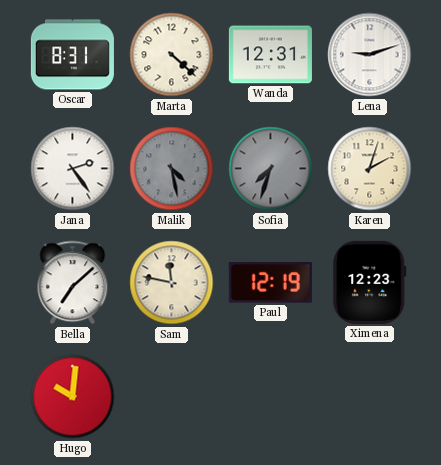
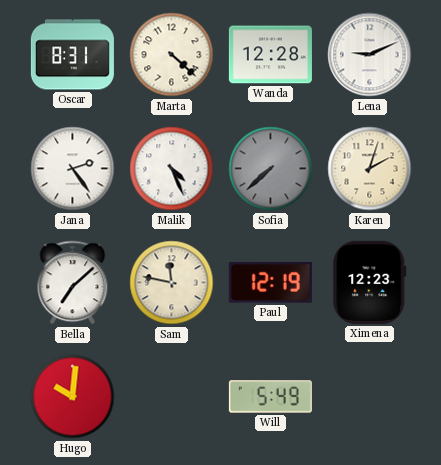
Wanda: 12:31 -> 12:28
Lena: 9:12 -> 9:11
Malik: 4:28 -> 4:26
Malik dial: grey -> white
Sofia: 7:33 -> 7:38
Will: none -> 5:49
